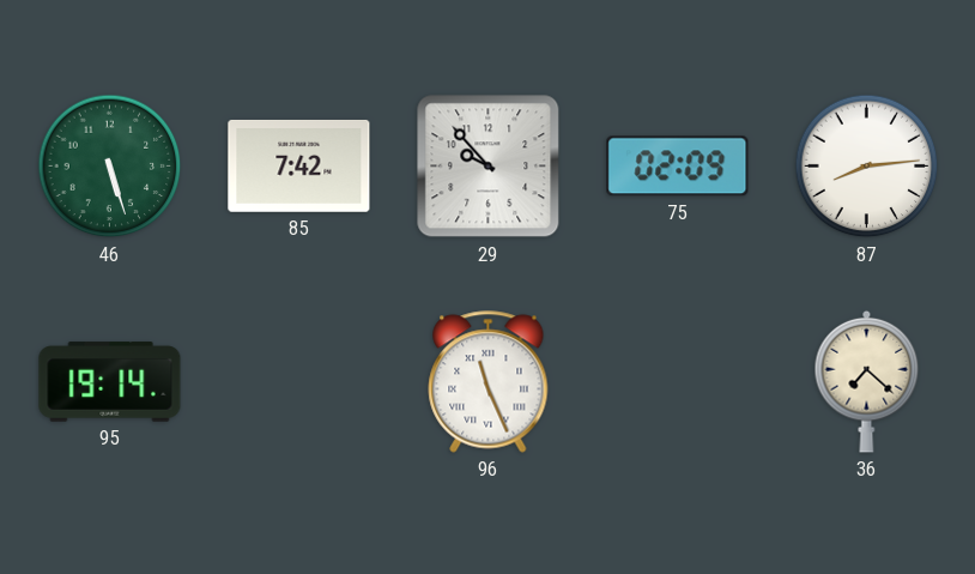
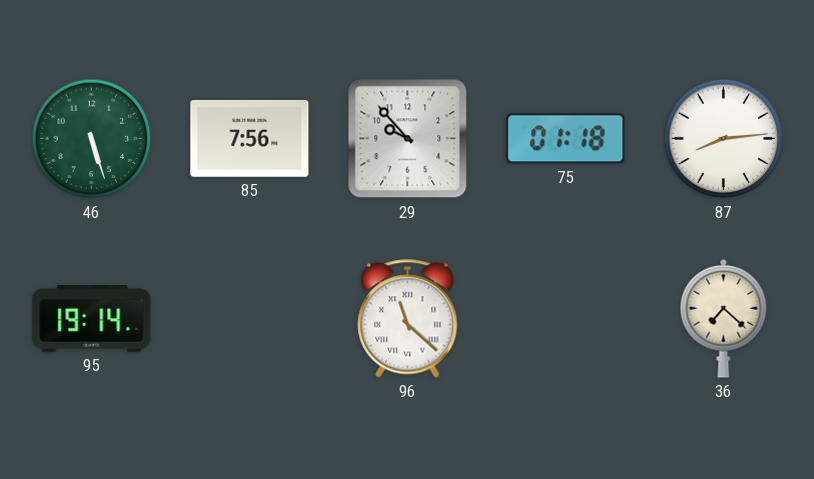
85: 7:42 -> 7:56
75: 02:09 -> 01:18
96: 11:26 -> 11:22
